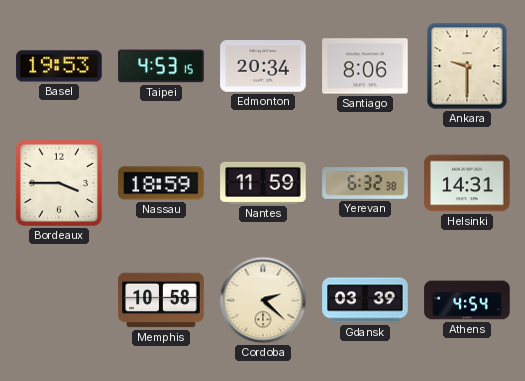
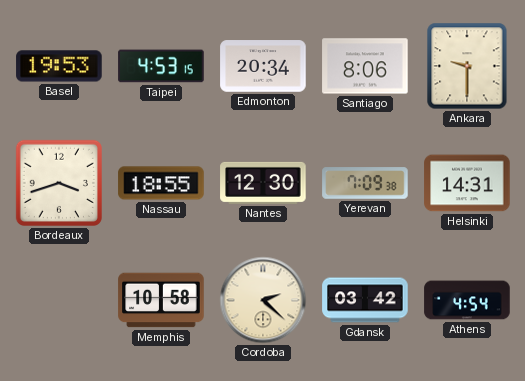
Bordeaux: 3:45 -> 3:42
Nassau: 18:59 -> 18:55
Nantes: 11:59 -> 12:30
Yerevan: 6:32 -> 7:09
Gdansk: 03:39 -> 03:42
